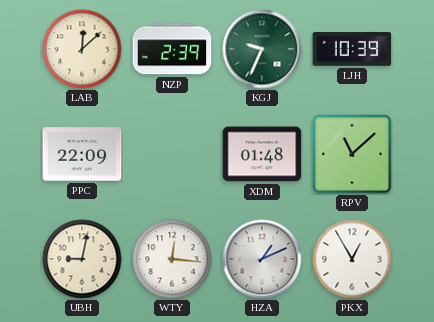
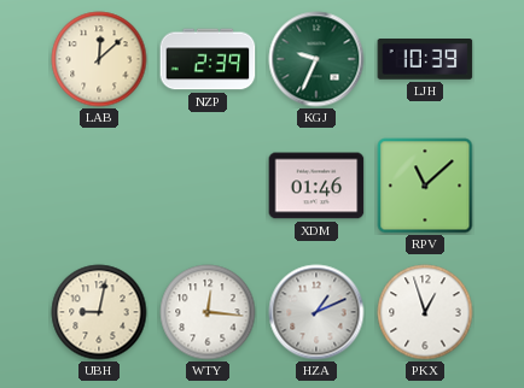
PPC: 22:09 -> none
XDM: 01:48 -> 01:46
PKX: 12:55 -> 12:57
